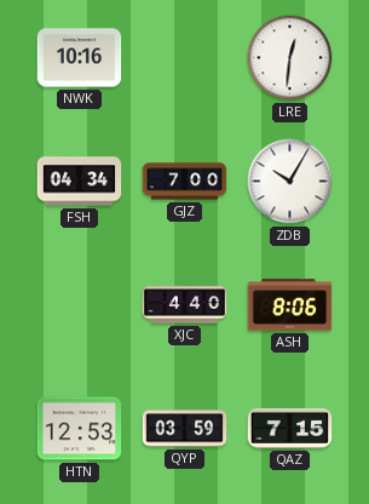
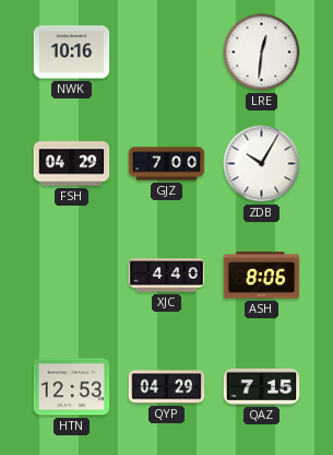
FSH: 04:34 -> 04:29
QYP: 03:59 -> 04:29
